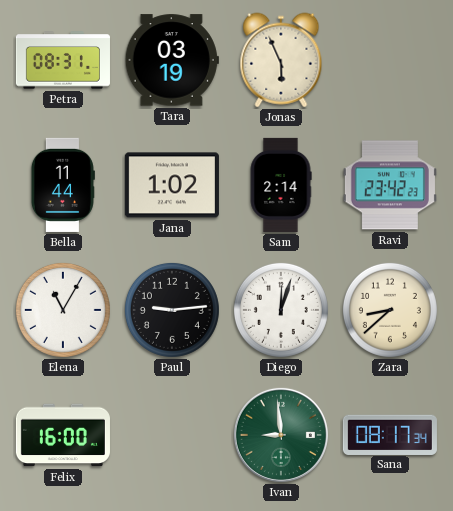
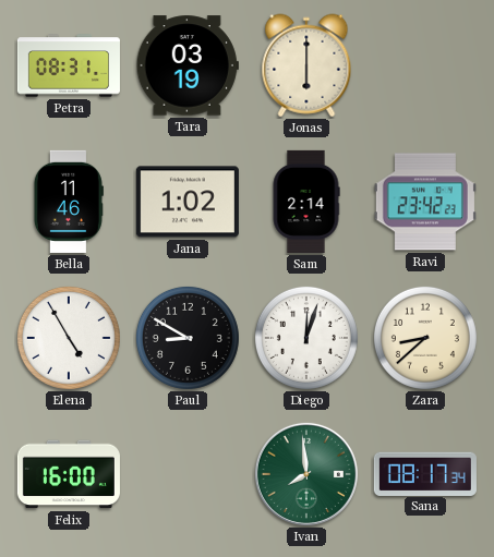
Jonas: 5:56 -> 6:00
Bella: 11:44 -> 11:46
Elena: 11:05 -> 4:55
Paul: 9:14 -> 8:50
Ivan: 8:59 -> 7:59
